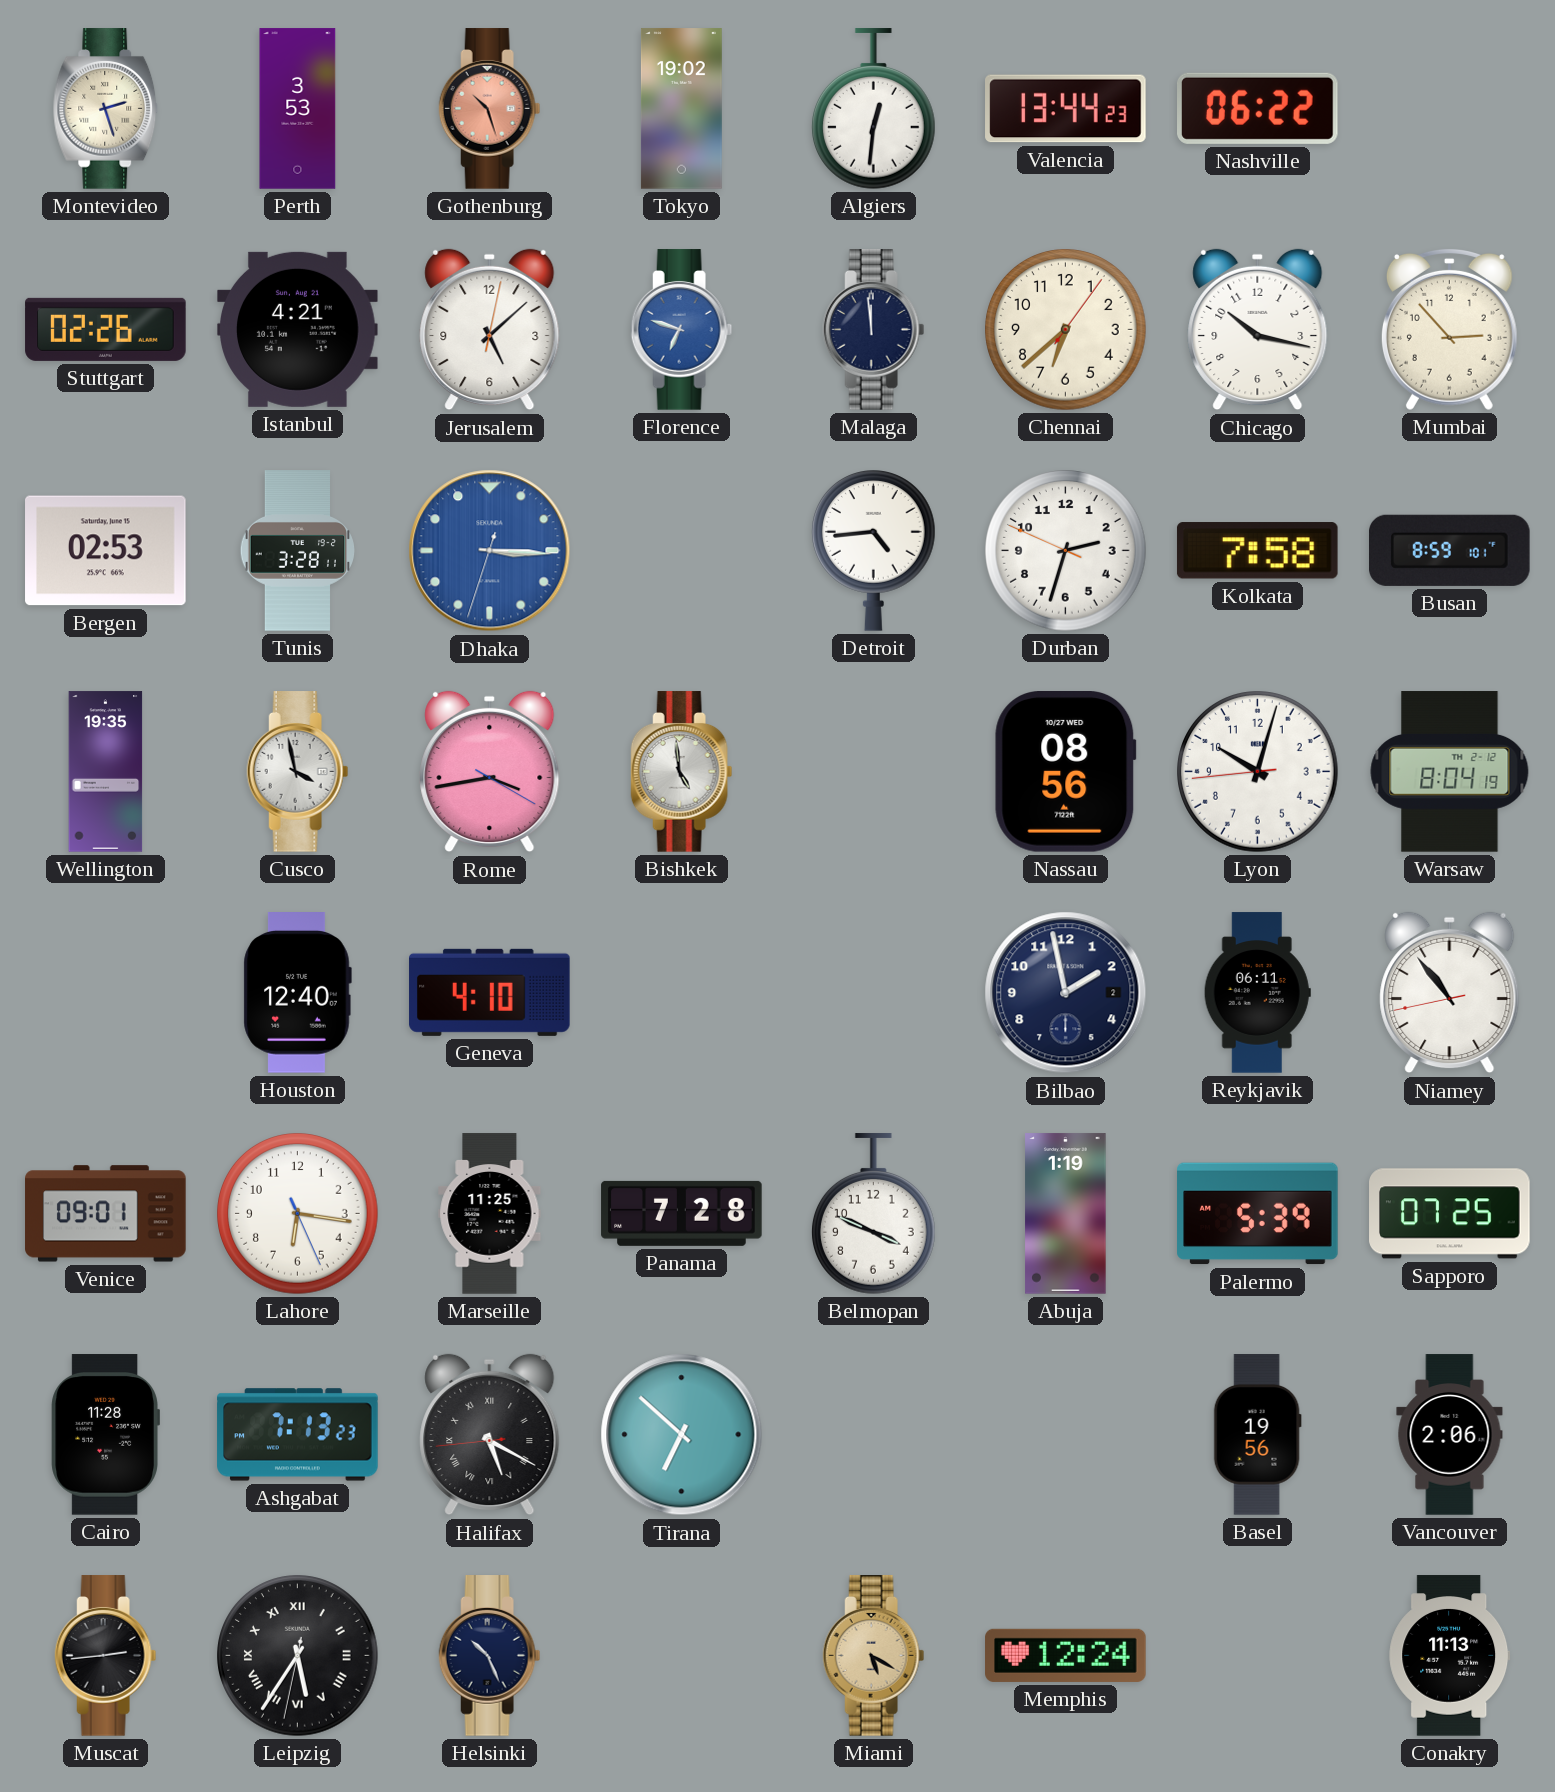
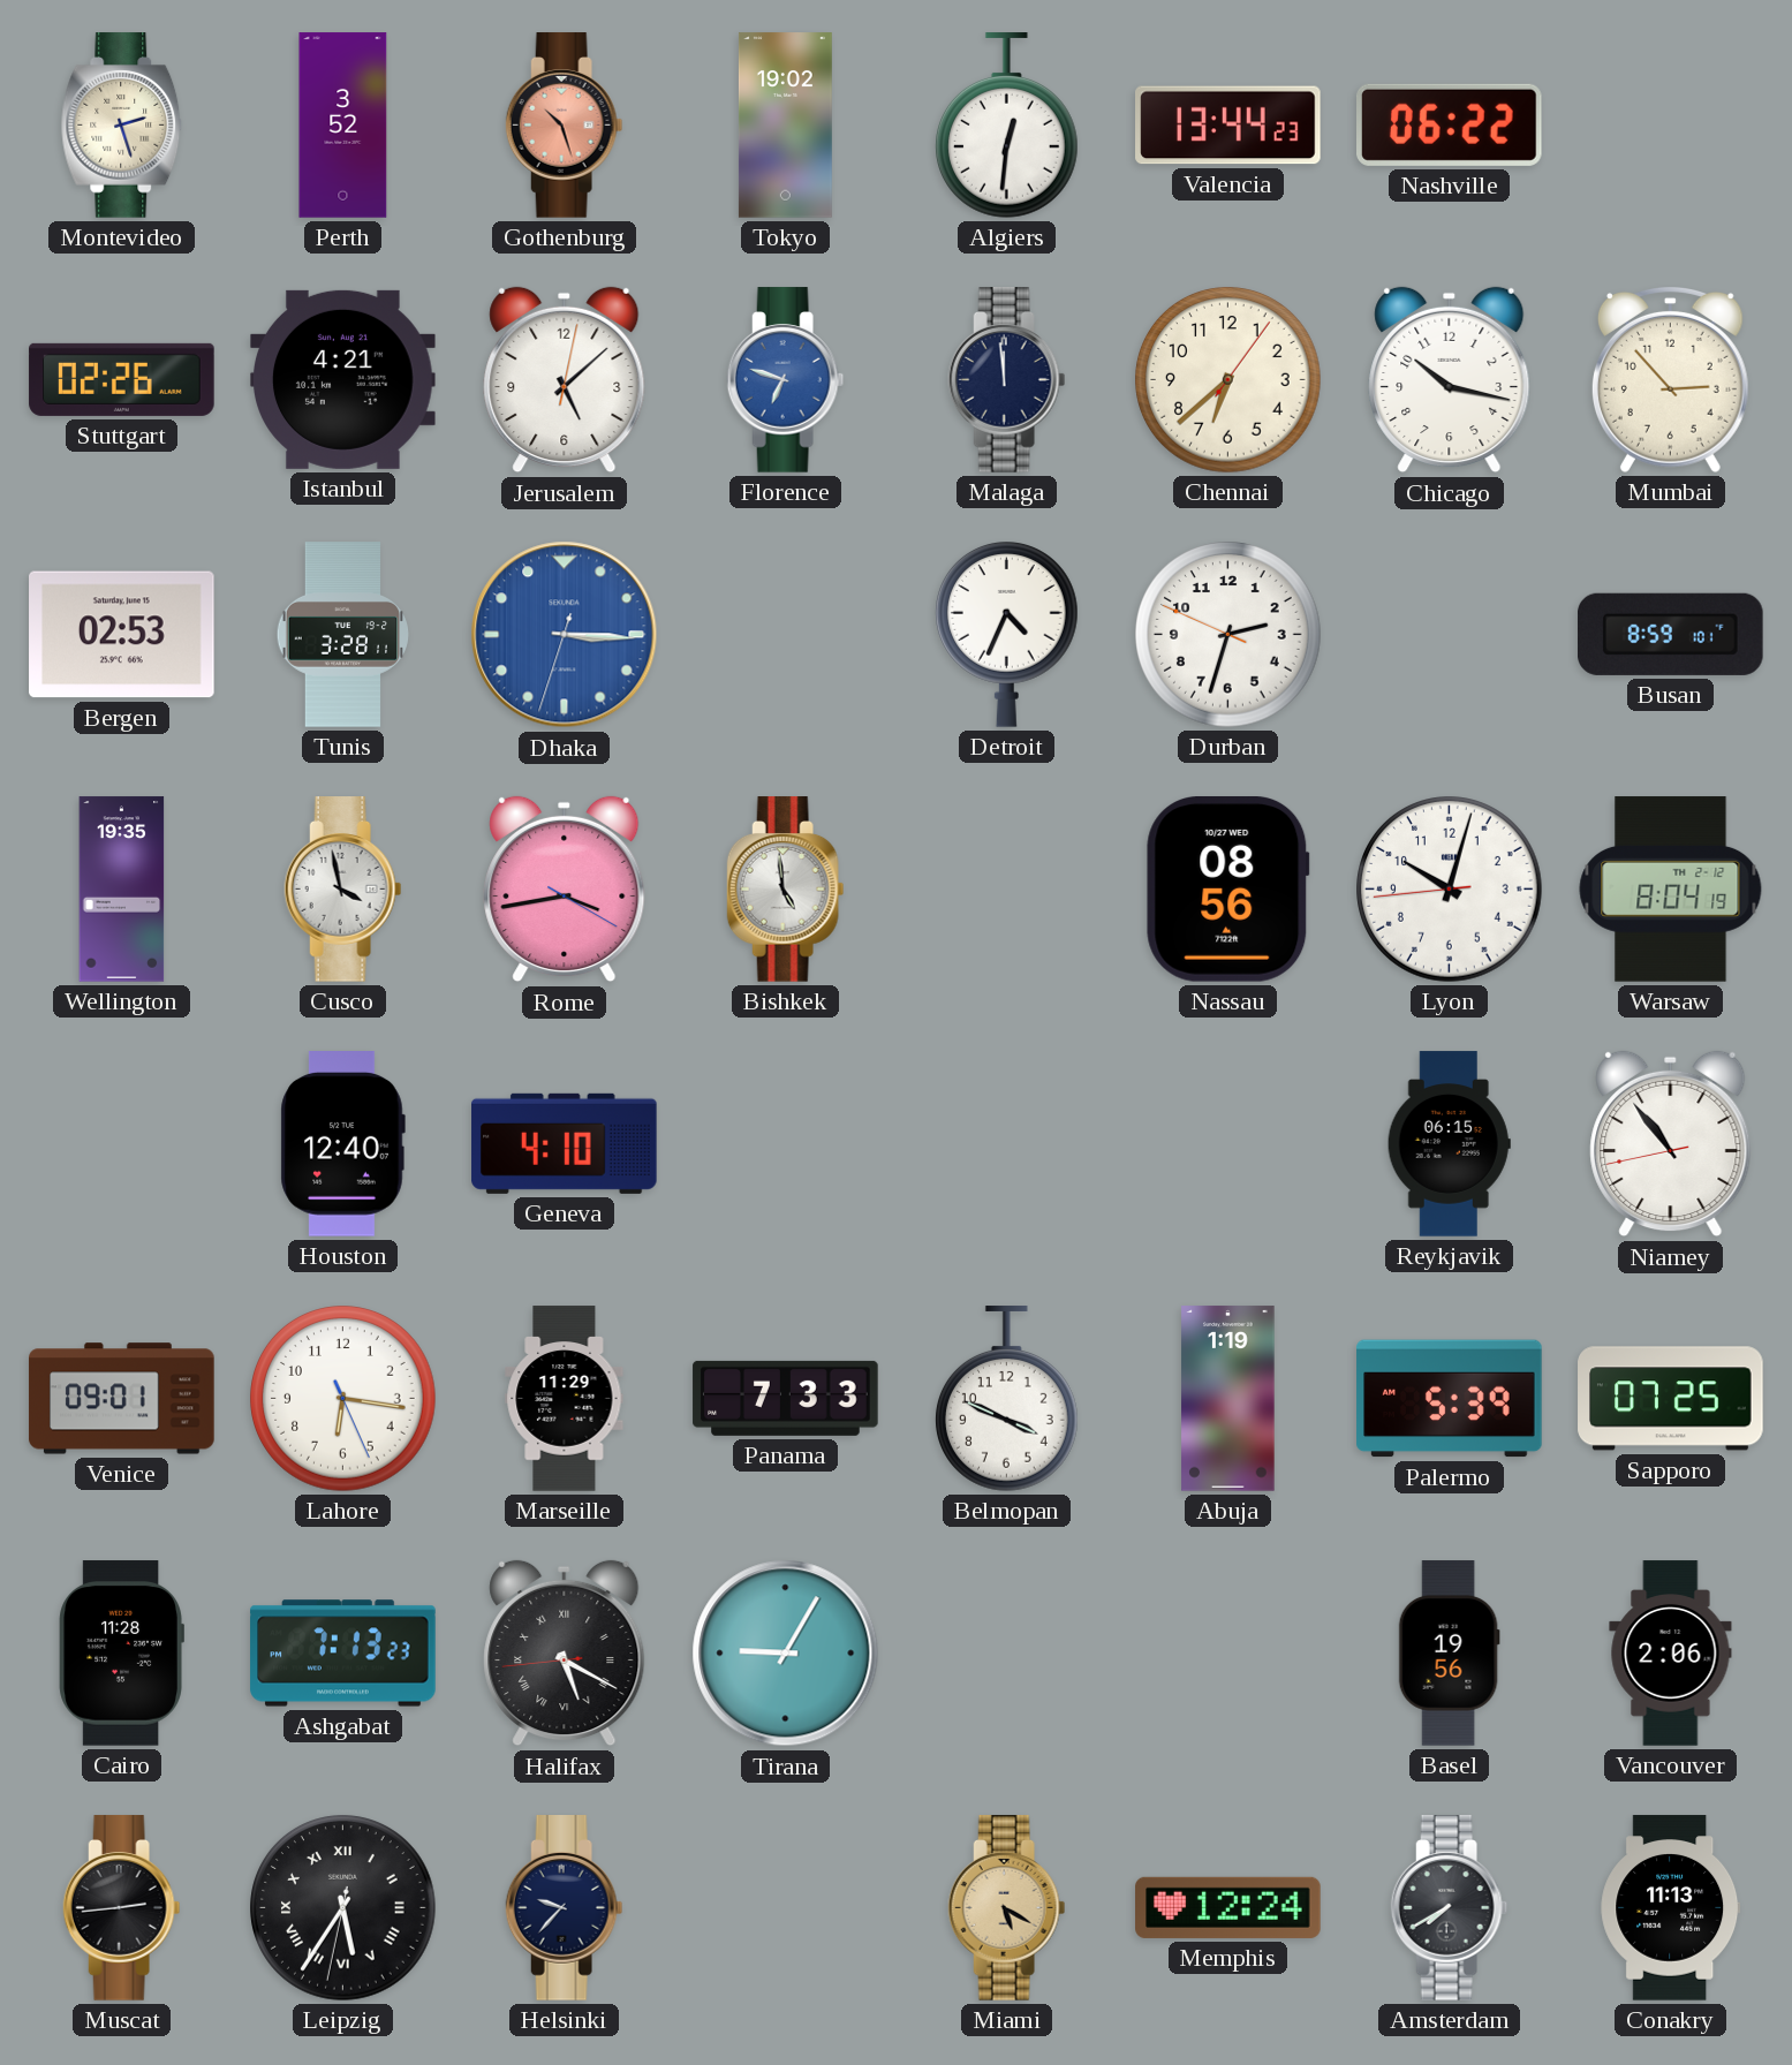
Perth: 3:53 -> 3:52
Detroit: 4:44 -> 4:34
Kolkata: 7:58 -> none
Bilbao: 1:58 -> none
Reykjavik: 06:11 -> 06:15
Marseille: 11:25 -> 11:29
Panama: 7:28 -> 7:33
Tirana: 6:52 -> 9:05
Helsinki: 10:26 -> 9:37
Amsterdam: none -> 7:40
